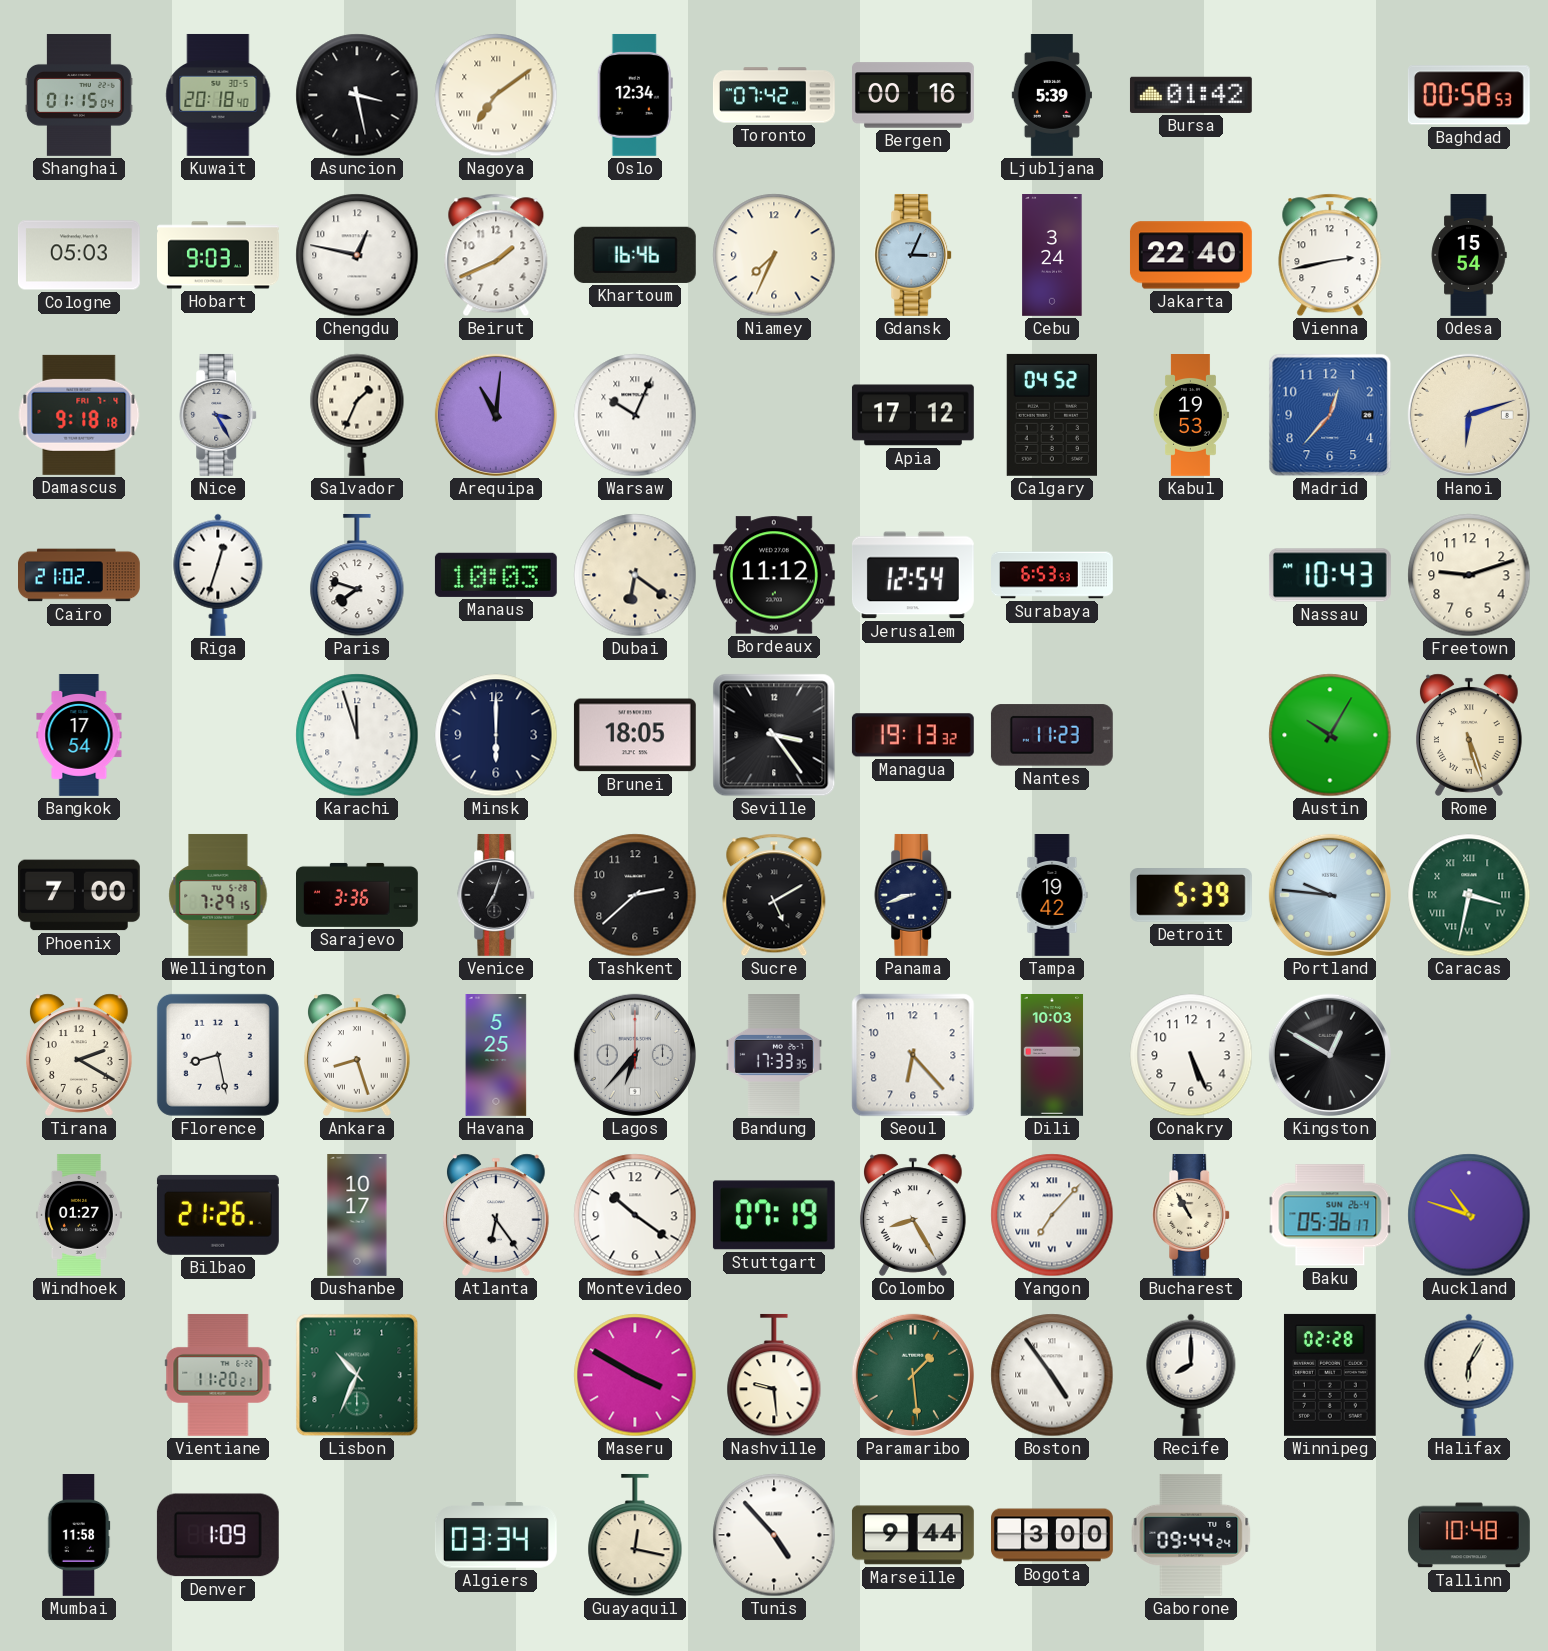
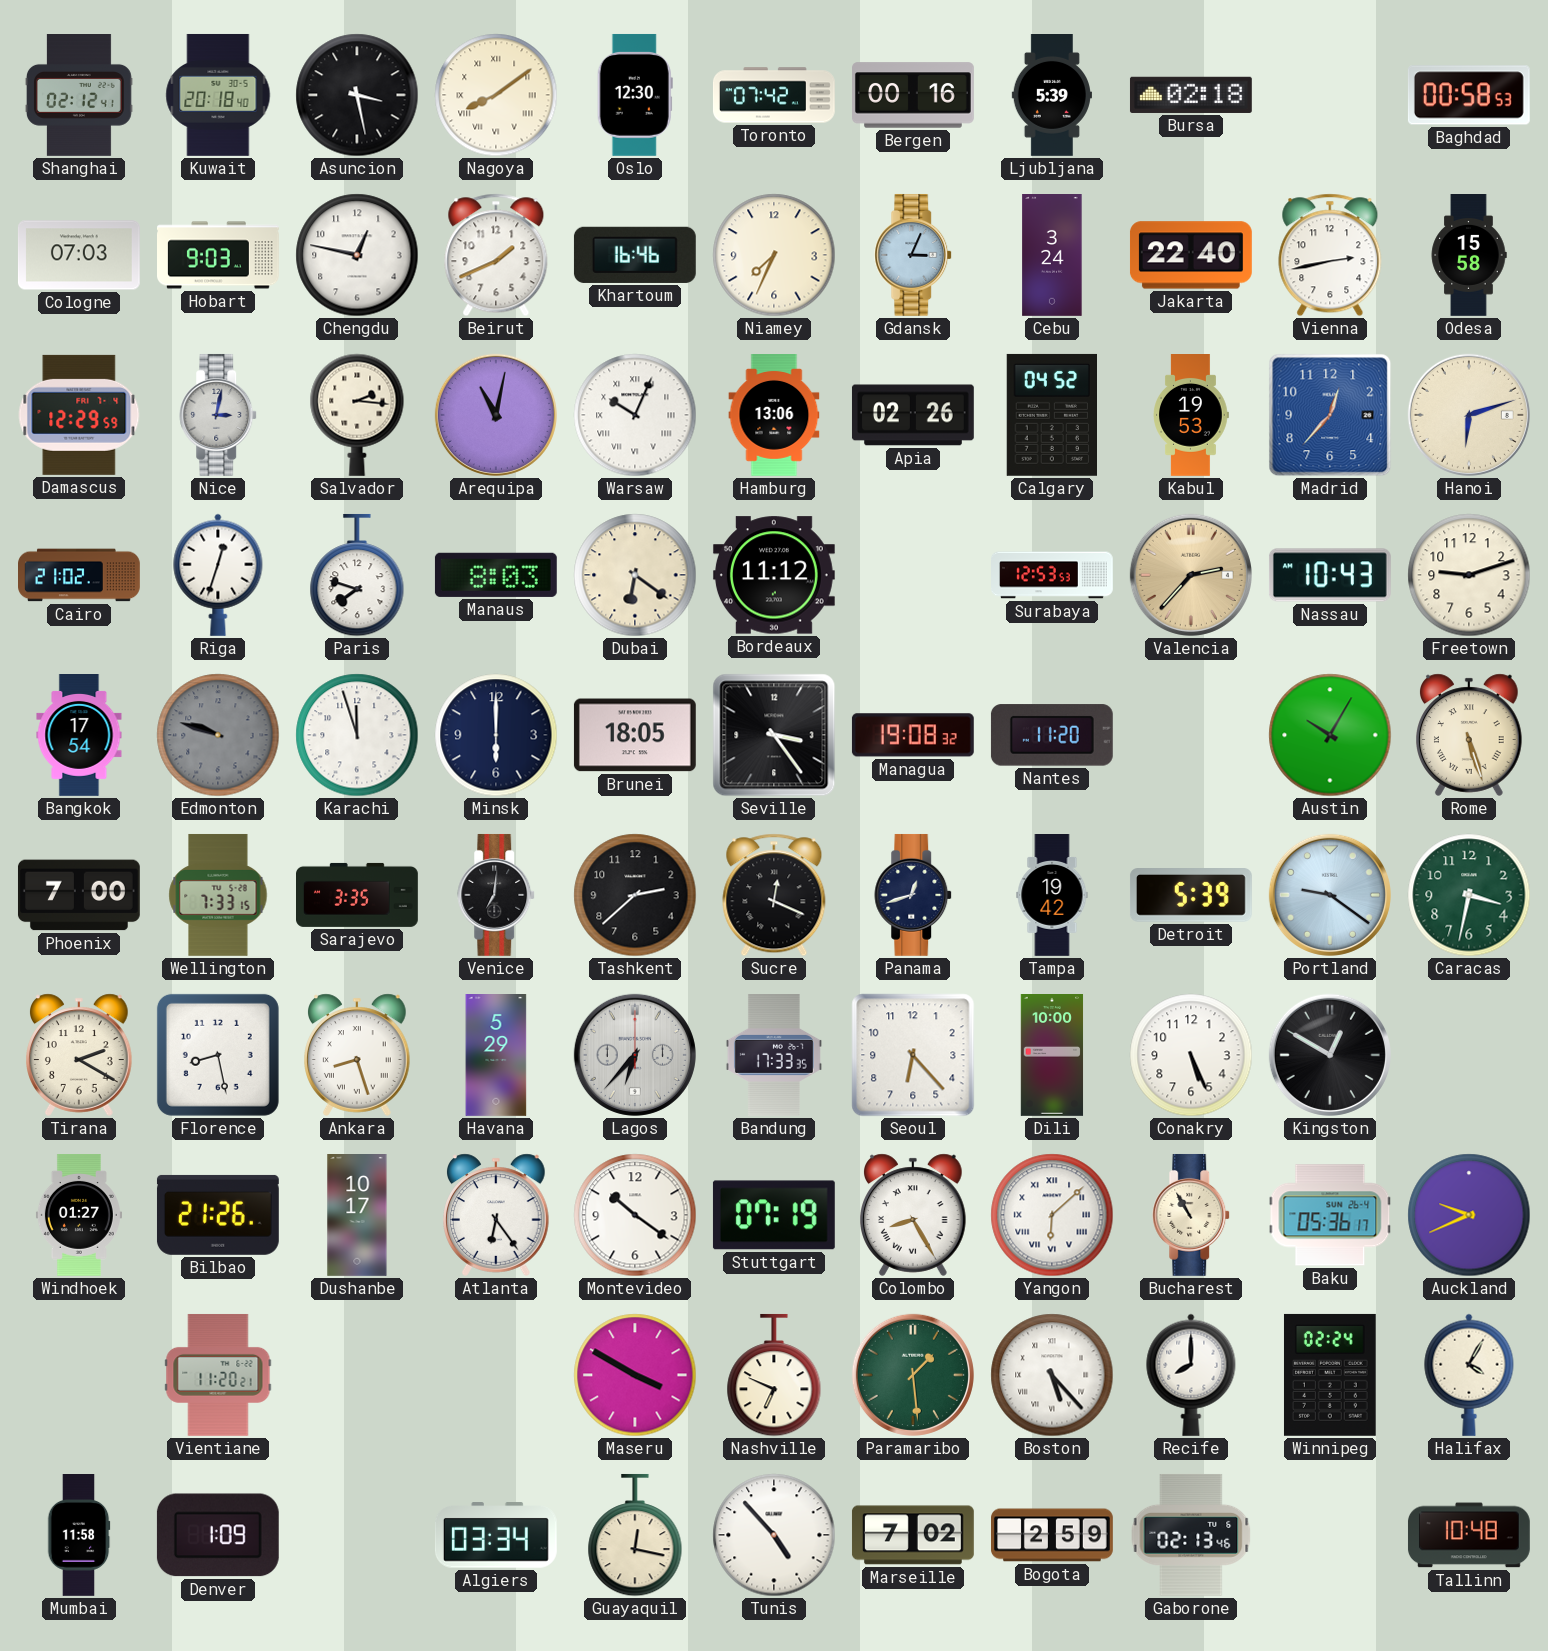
Shanghai: 01:15 -> 02:12
Nagoya: 7:09 -> 8:09
Oslo: 12:34 -> 12:30
Bursa: 01:42 -> 02:18
Cologne: 05:03 -> 07:03
Odesa: 15:54 -> 15:58
Damascus: 9:18 -> 12:29
Nice: 3:25 -> 3:02
Salvador: 1:34 -> 2:16
Arequipa: 11:01 -> 11:02
Hamburg: none -> 13:06
Apia: 17:12 -> 02:26
Manaus: 10:03 -> 8:03
Jerusalem: 12:54 -> none
Surabaya: 6:53 -> 12:53
Valencia: none -> 2:37
Edmonton: none -> 9:48
Managua: 19:13 -> 19:08
Nantes: 11:23 -> 11:20
Wellington: 7:29 -> 7:33
Sarajevo: 3:36 -> 3:35
Venice: 7:03 -> 7:01
Sucre: 5:10 -> 12:19
Panama: 8:42 -> 12:42
Portland: 9:46 -> 9:21
Caracas numerals: Roman -> Arabic
Havana: 5:25 -> 5:29
Dili: 10:03 -> 10:00
Yangon: 7:07 -> 6:08
Auckland: 10:48 -> 9:41
Lisbon: 10:34 -> none
Nashville: 9:29 -> 6:49
Boston: 4:54 -> 5:23
Winnipeg: 02:28 -> 02:24
Halifax: 6:05 -> 4:05
Marseille: 9:44 -> 7:02
Bogota: 3:00 -> 2:59
Gaborone: 09:44 -> 02:13
